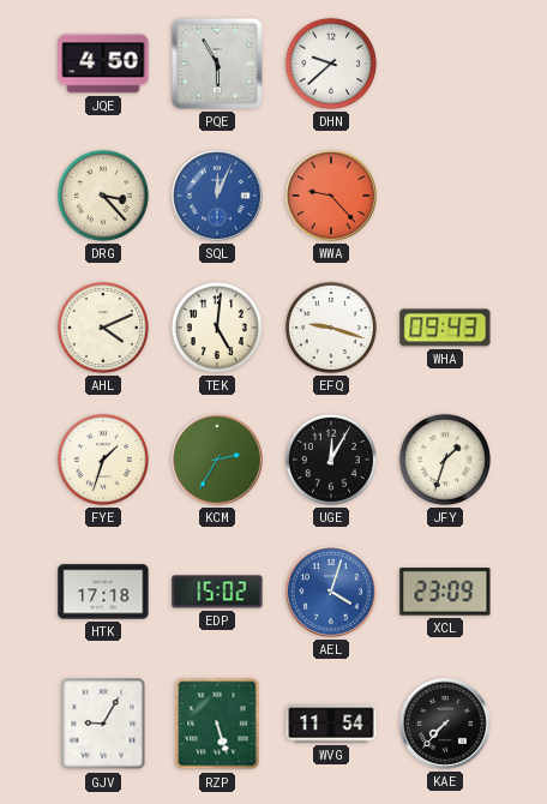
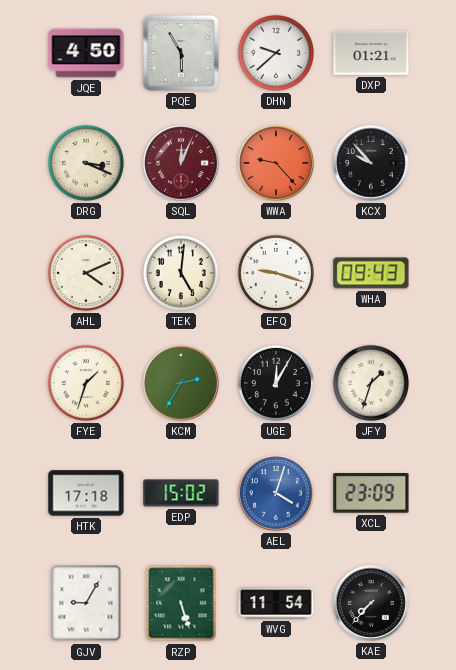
DXP: none -> 01:21
DRG: 3:23 -> 3:19
SQL dial: blue -> burgundy
KCX: none -> 9:53
